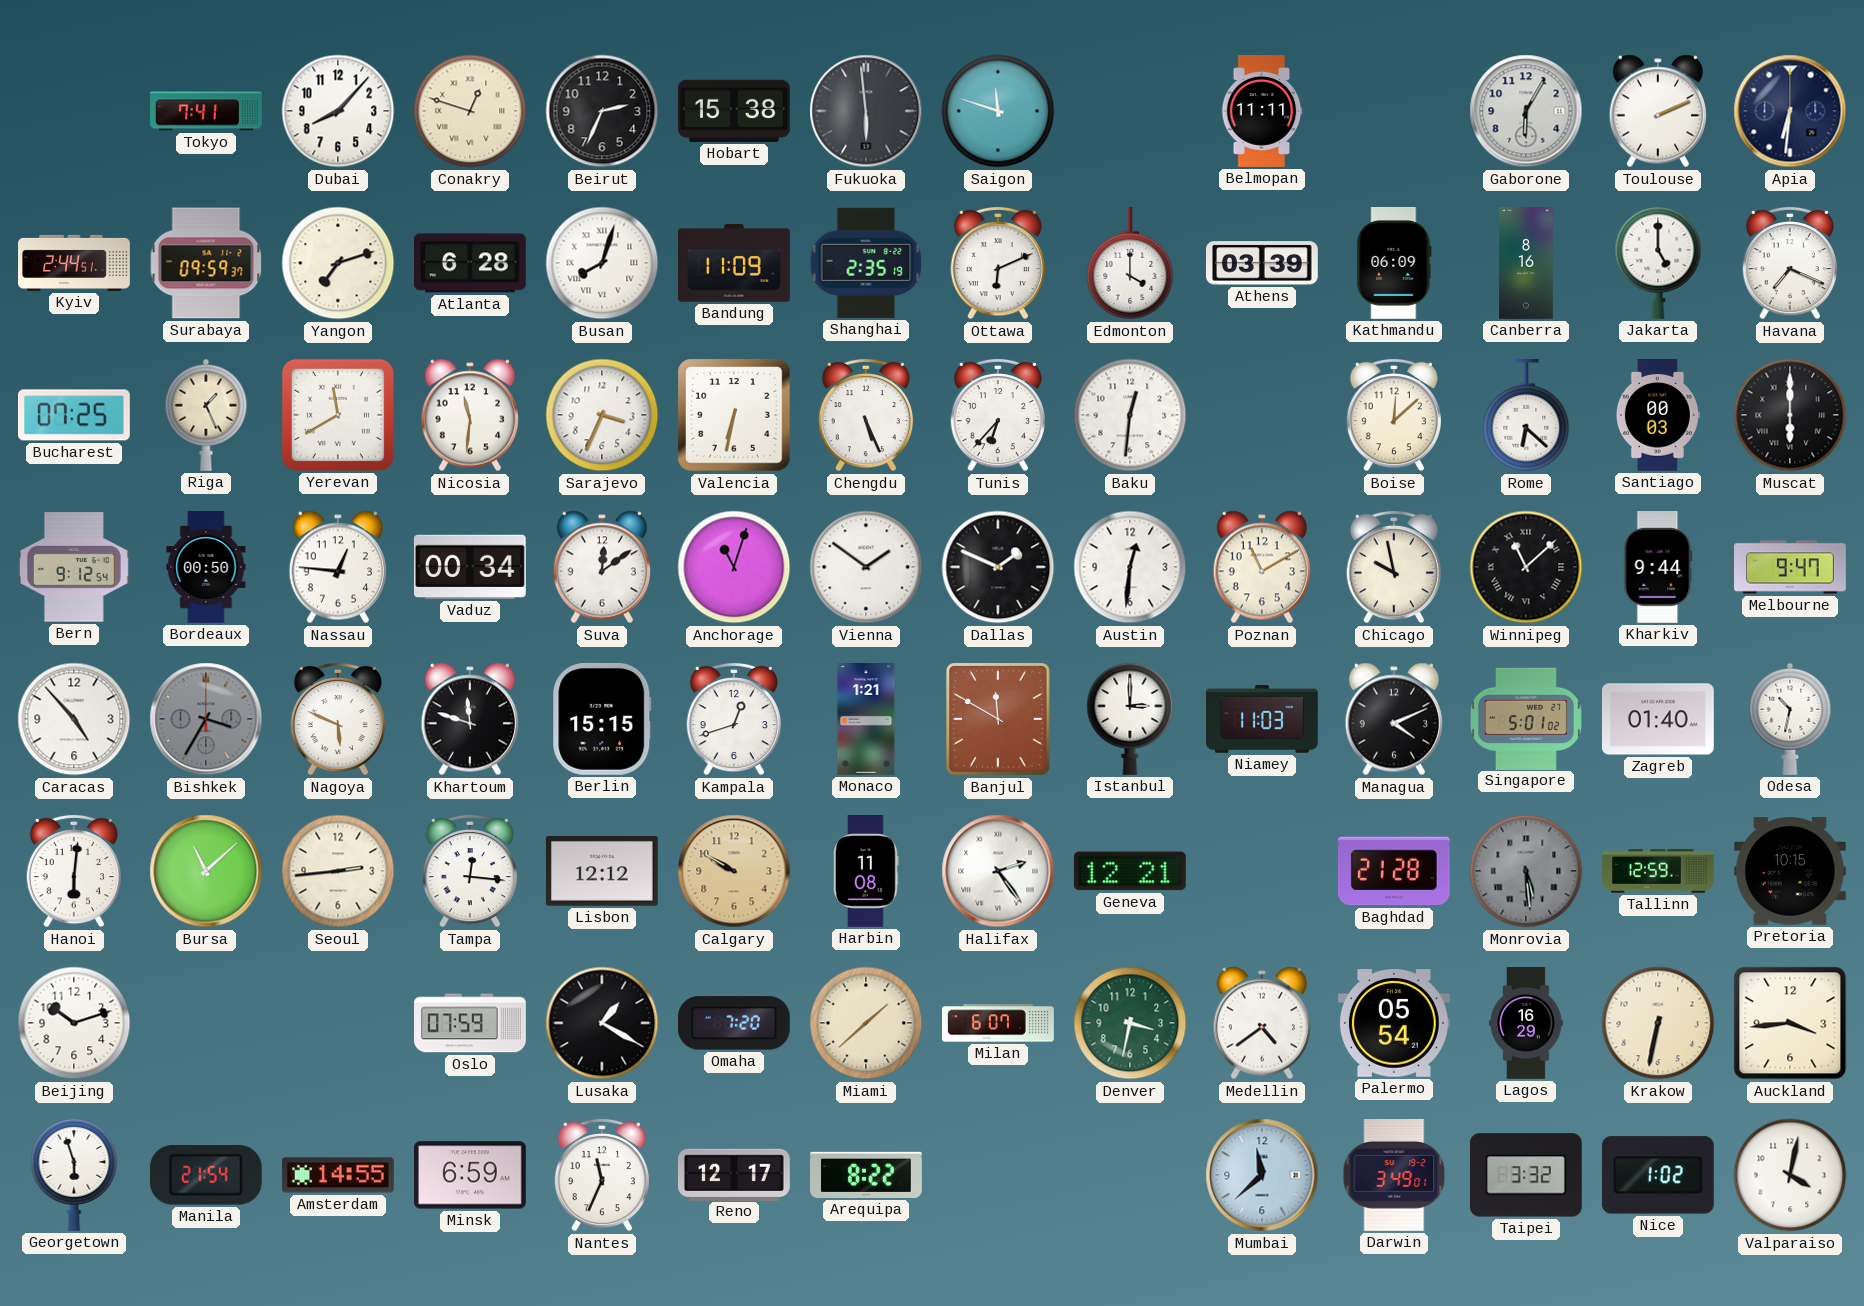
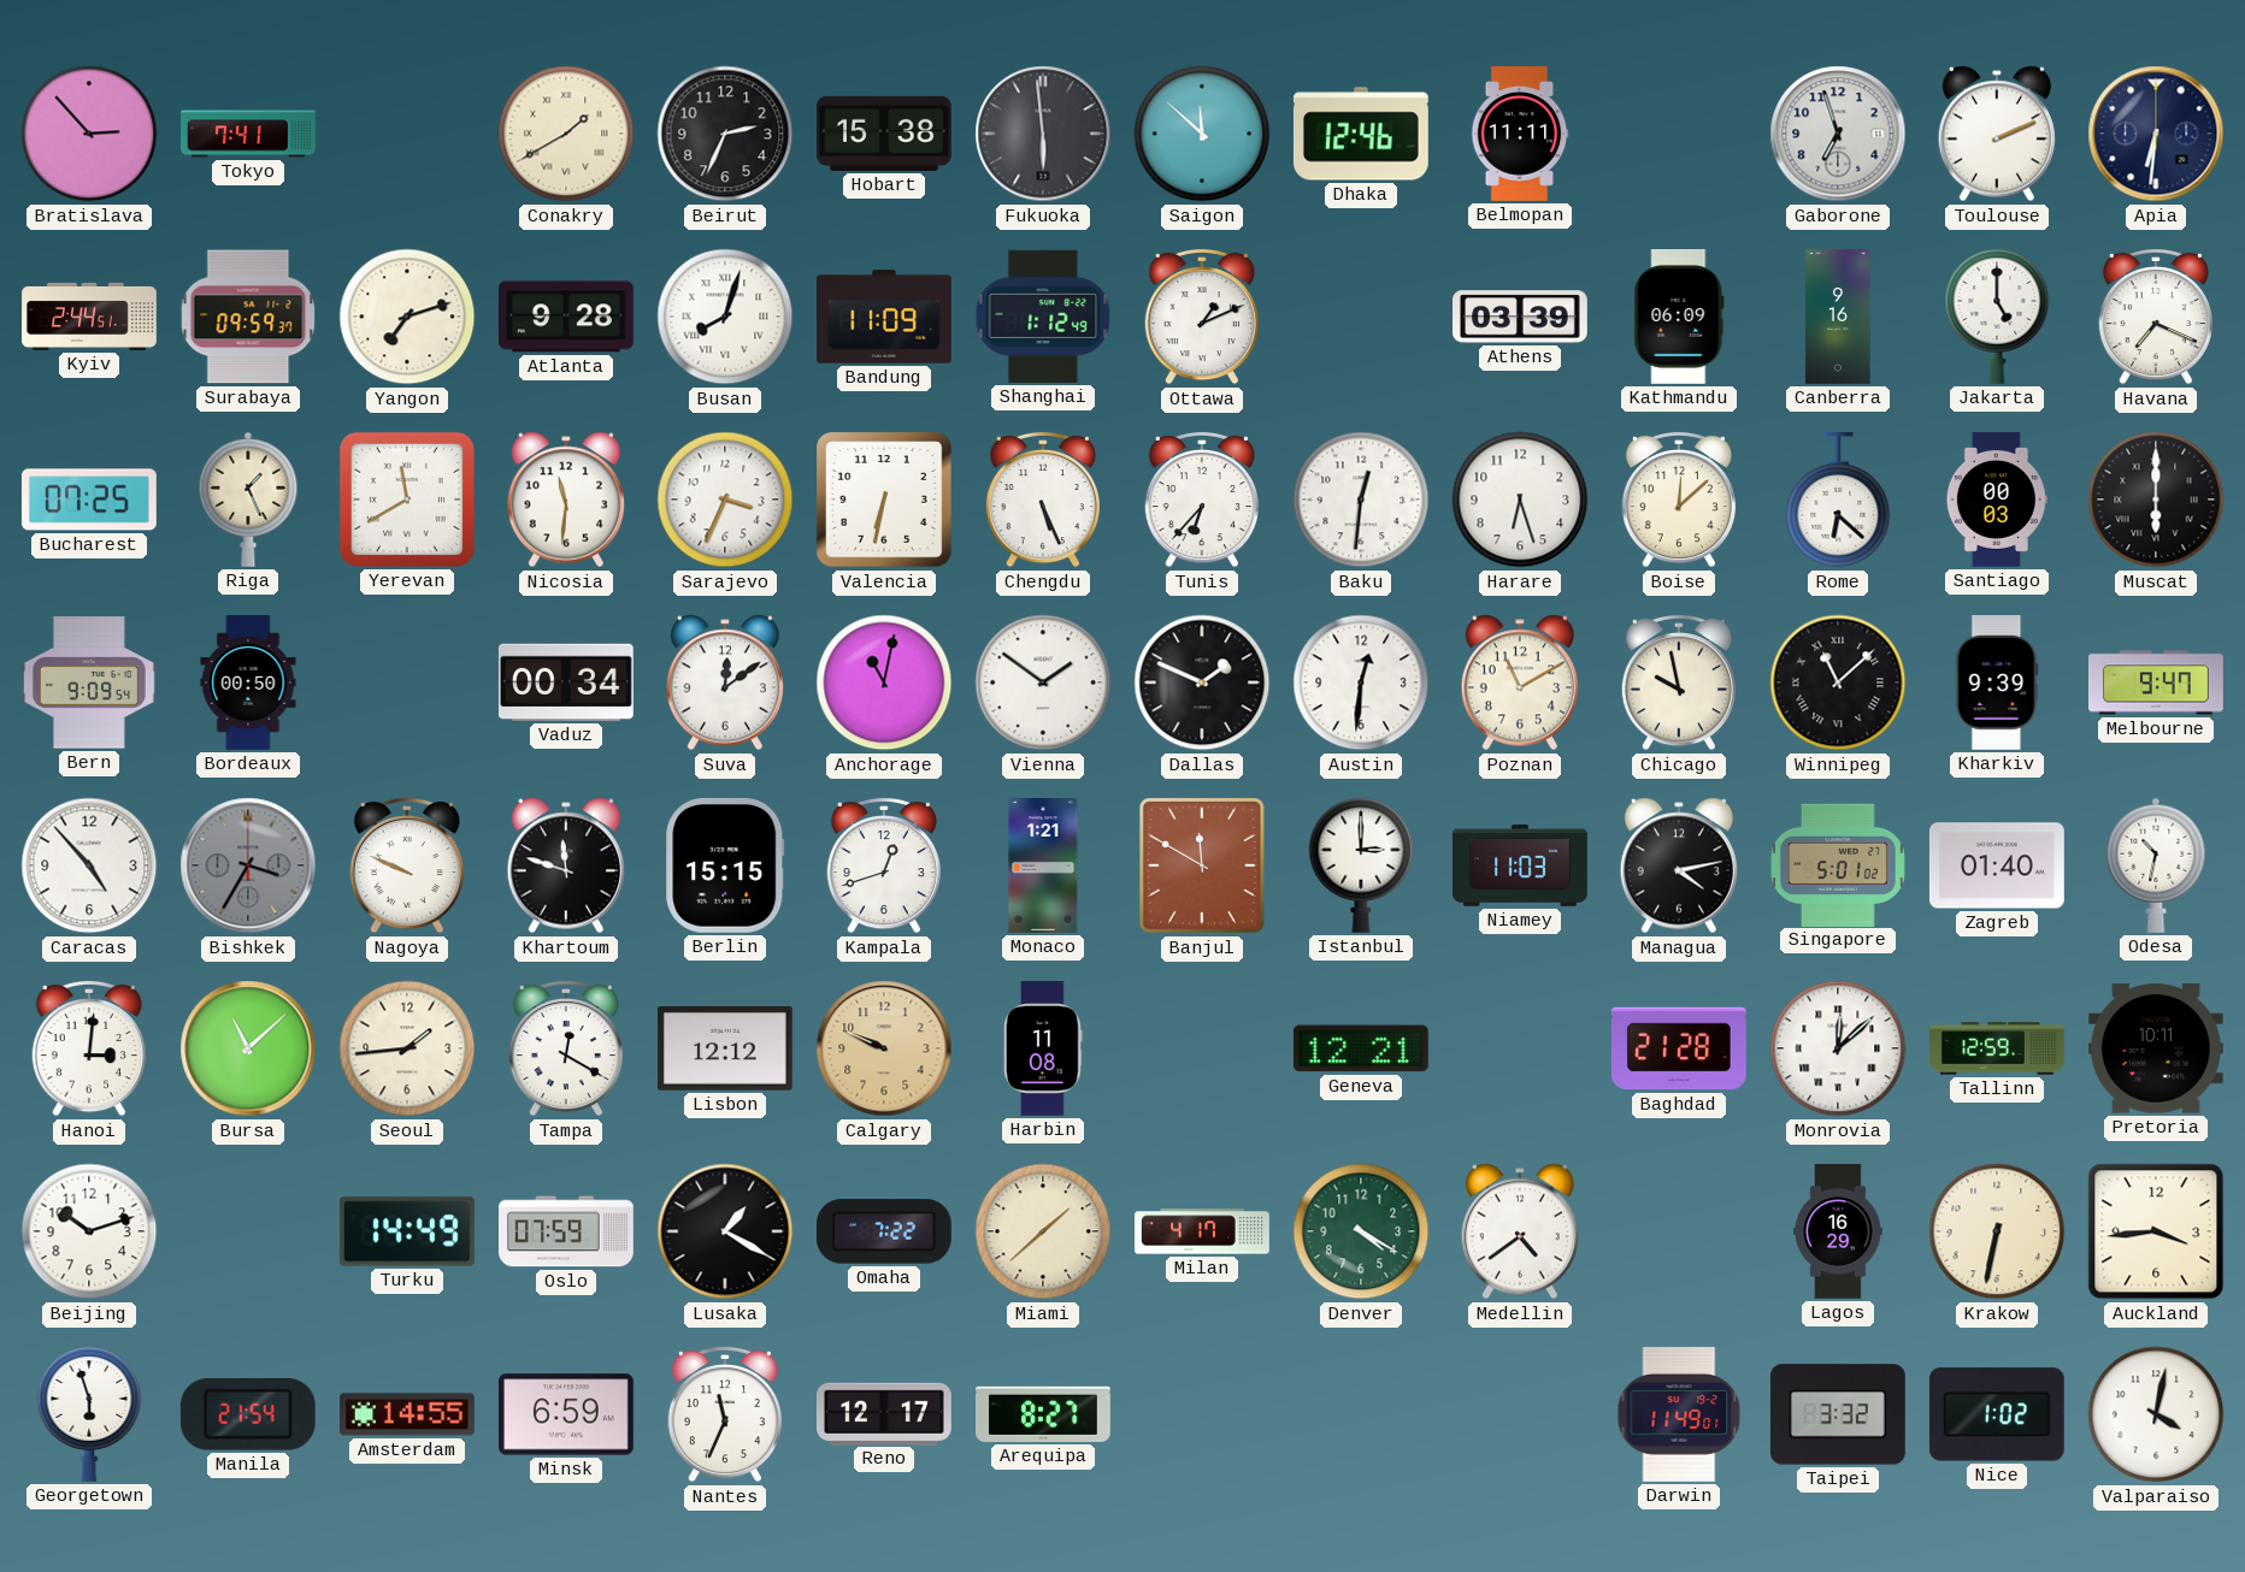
Bratislava: none -> 2:53
Dubai: 8:07 -> none
Conakry: 12:48 -> 1:40
Saigon: 11:48 -> 11:52
Dhaka: none -> 12:46
Gaborone: 6:05 -> 6:57
Atlanta: 6:28 -> 9:28
Shanghai: 2:35 -> 1:12
Ottawa: 6:11 -> 1:11
Edmonton: 4:00 -> none
Canberra: 8:16 -> 9:16
Harare: none -> 6:27
Bern: 9:12 -> 9:09
Nassau: 12:46 -> none
Anchorage: 11:03 -> 11:02
Kharkiv: 9:44 -> 9:39
Nagoya: 5:49 -> 9:49
Managua: 4:11 -> 4:13
Hanoi: 6:01 -> 3:01
Seoul: 2:44 -> 1:44
Tampa: 12:16 -> 12:20
Calgary: 9:50 -> 9:49
Halifax: 2:24 -> none
Monrovia: 5:29 -> 12:08
Monrovia dial: grey -> white
Pretoria: 10:15 -> 10:11
Turku: none -> 14:49
Omaha: 7:20 -> 7:22
Milan: 6:07 -> 4:17
Denver: 3:32 -> 4:20
Palermo: 05:54 -> none
Arequipa: 8:22 -> 8:27
Mumbai: 11:38 -> none
Darwin: 3:49 -> 11:49
